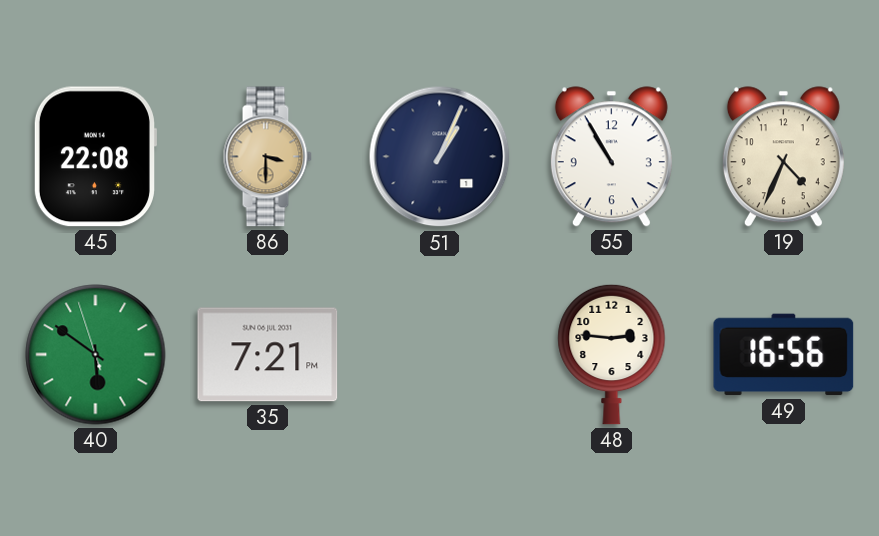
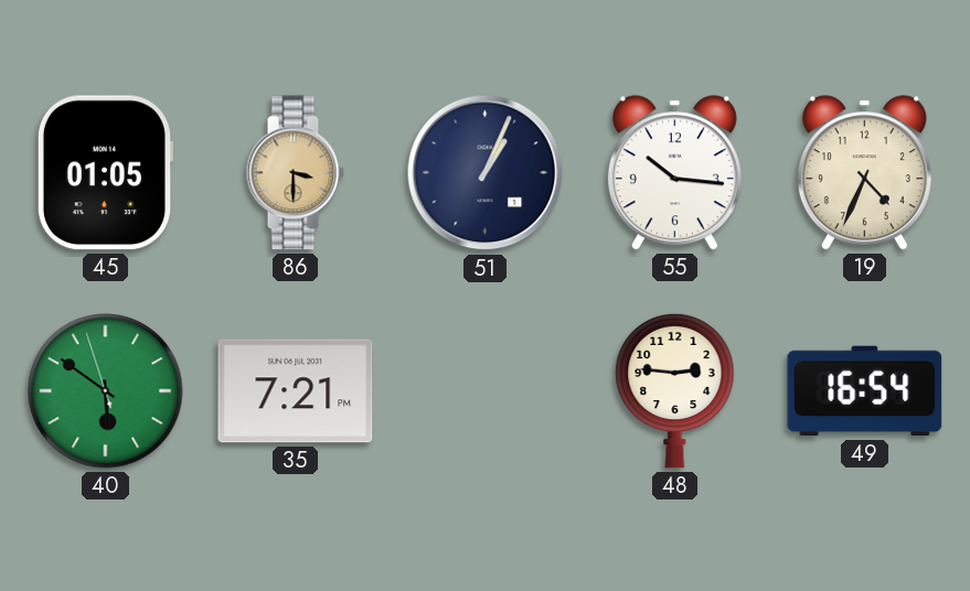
45: 22:08 -> 01:05
55: 10:55 -> 10:16
49: 16:56 -> 16:54
